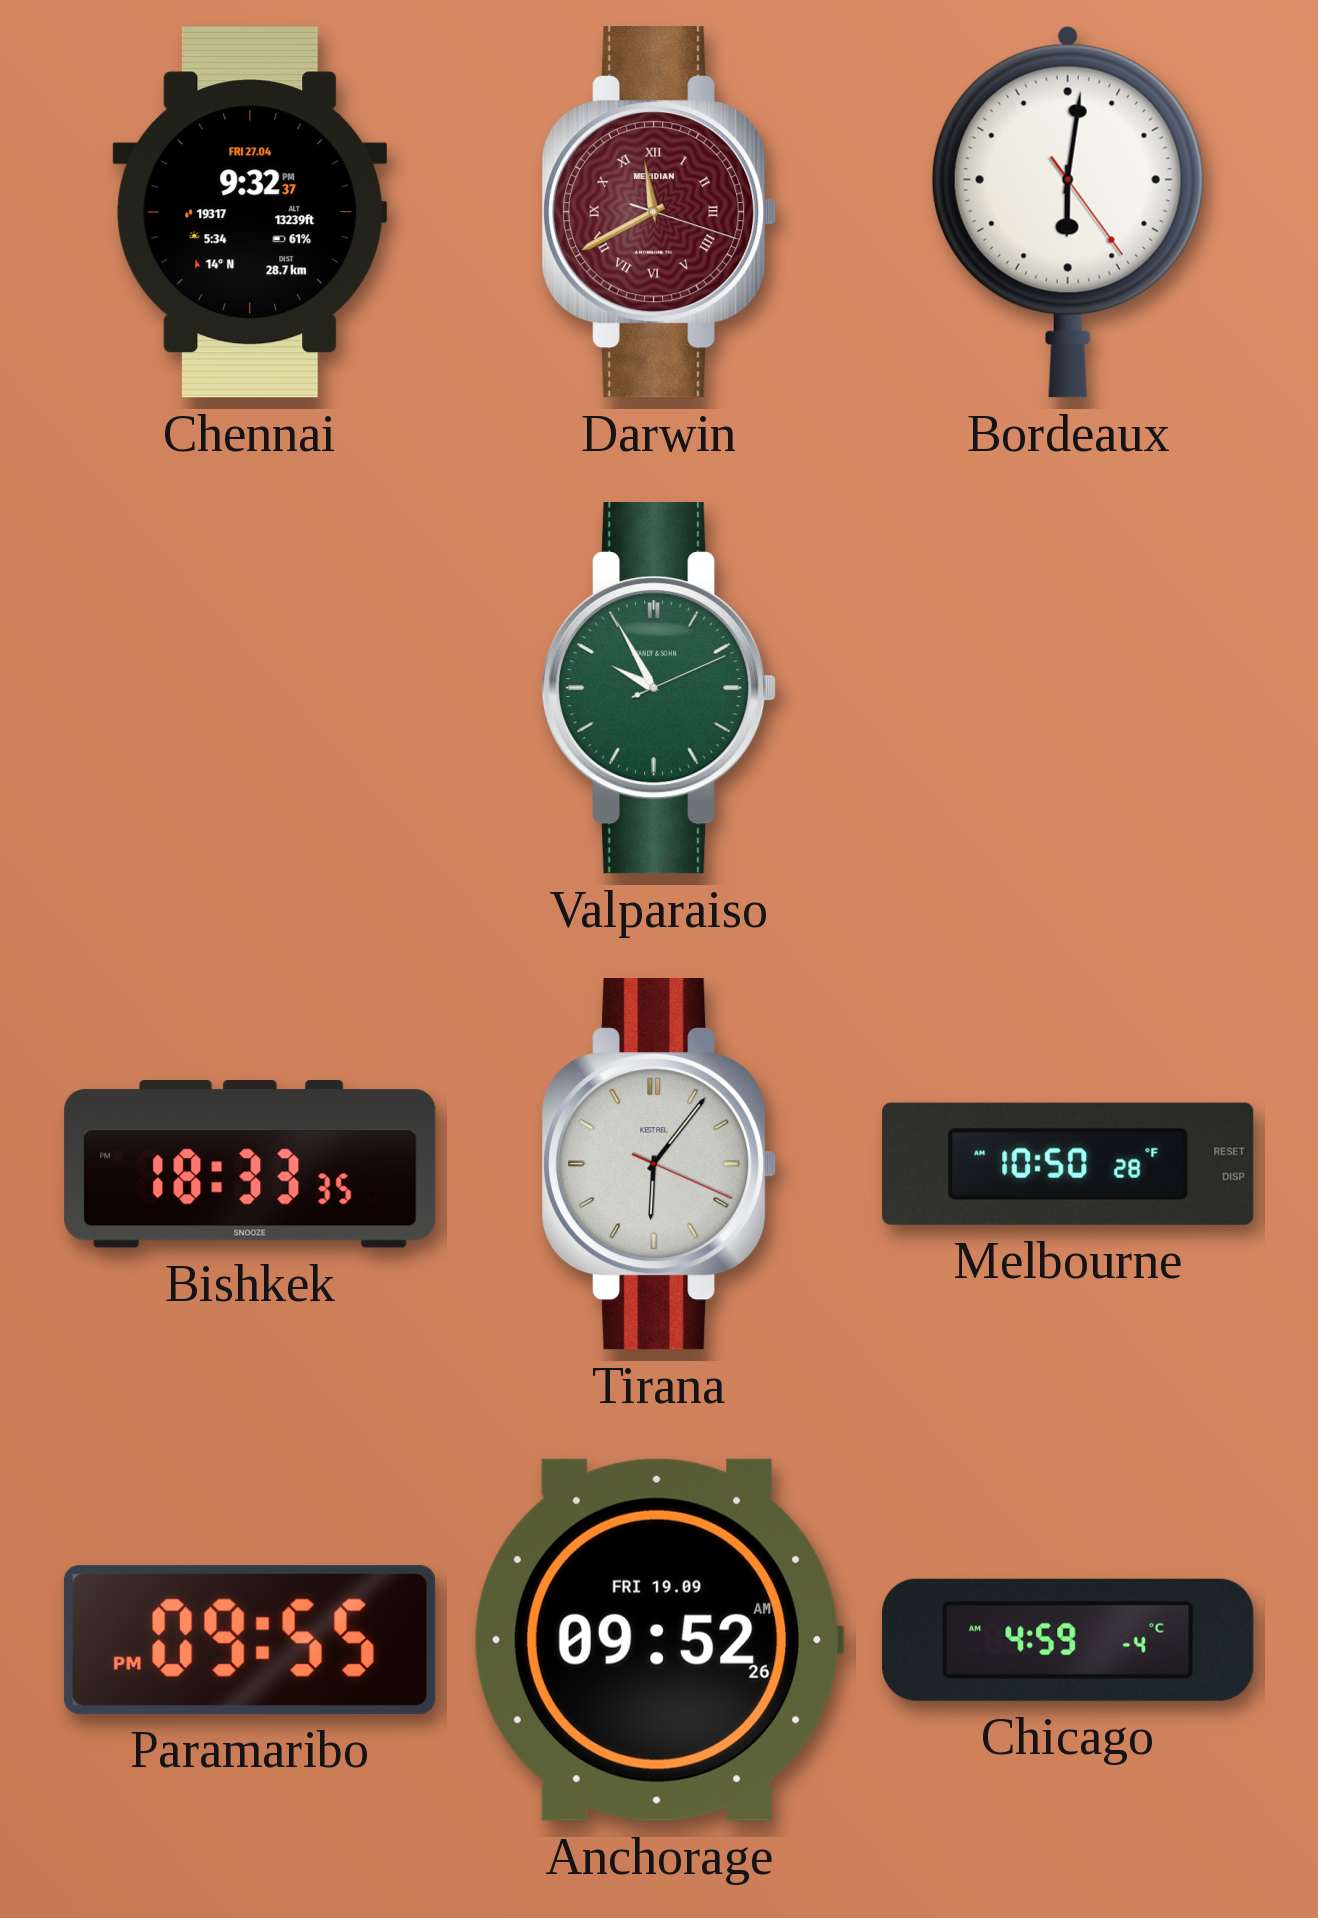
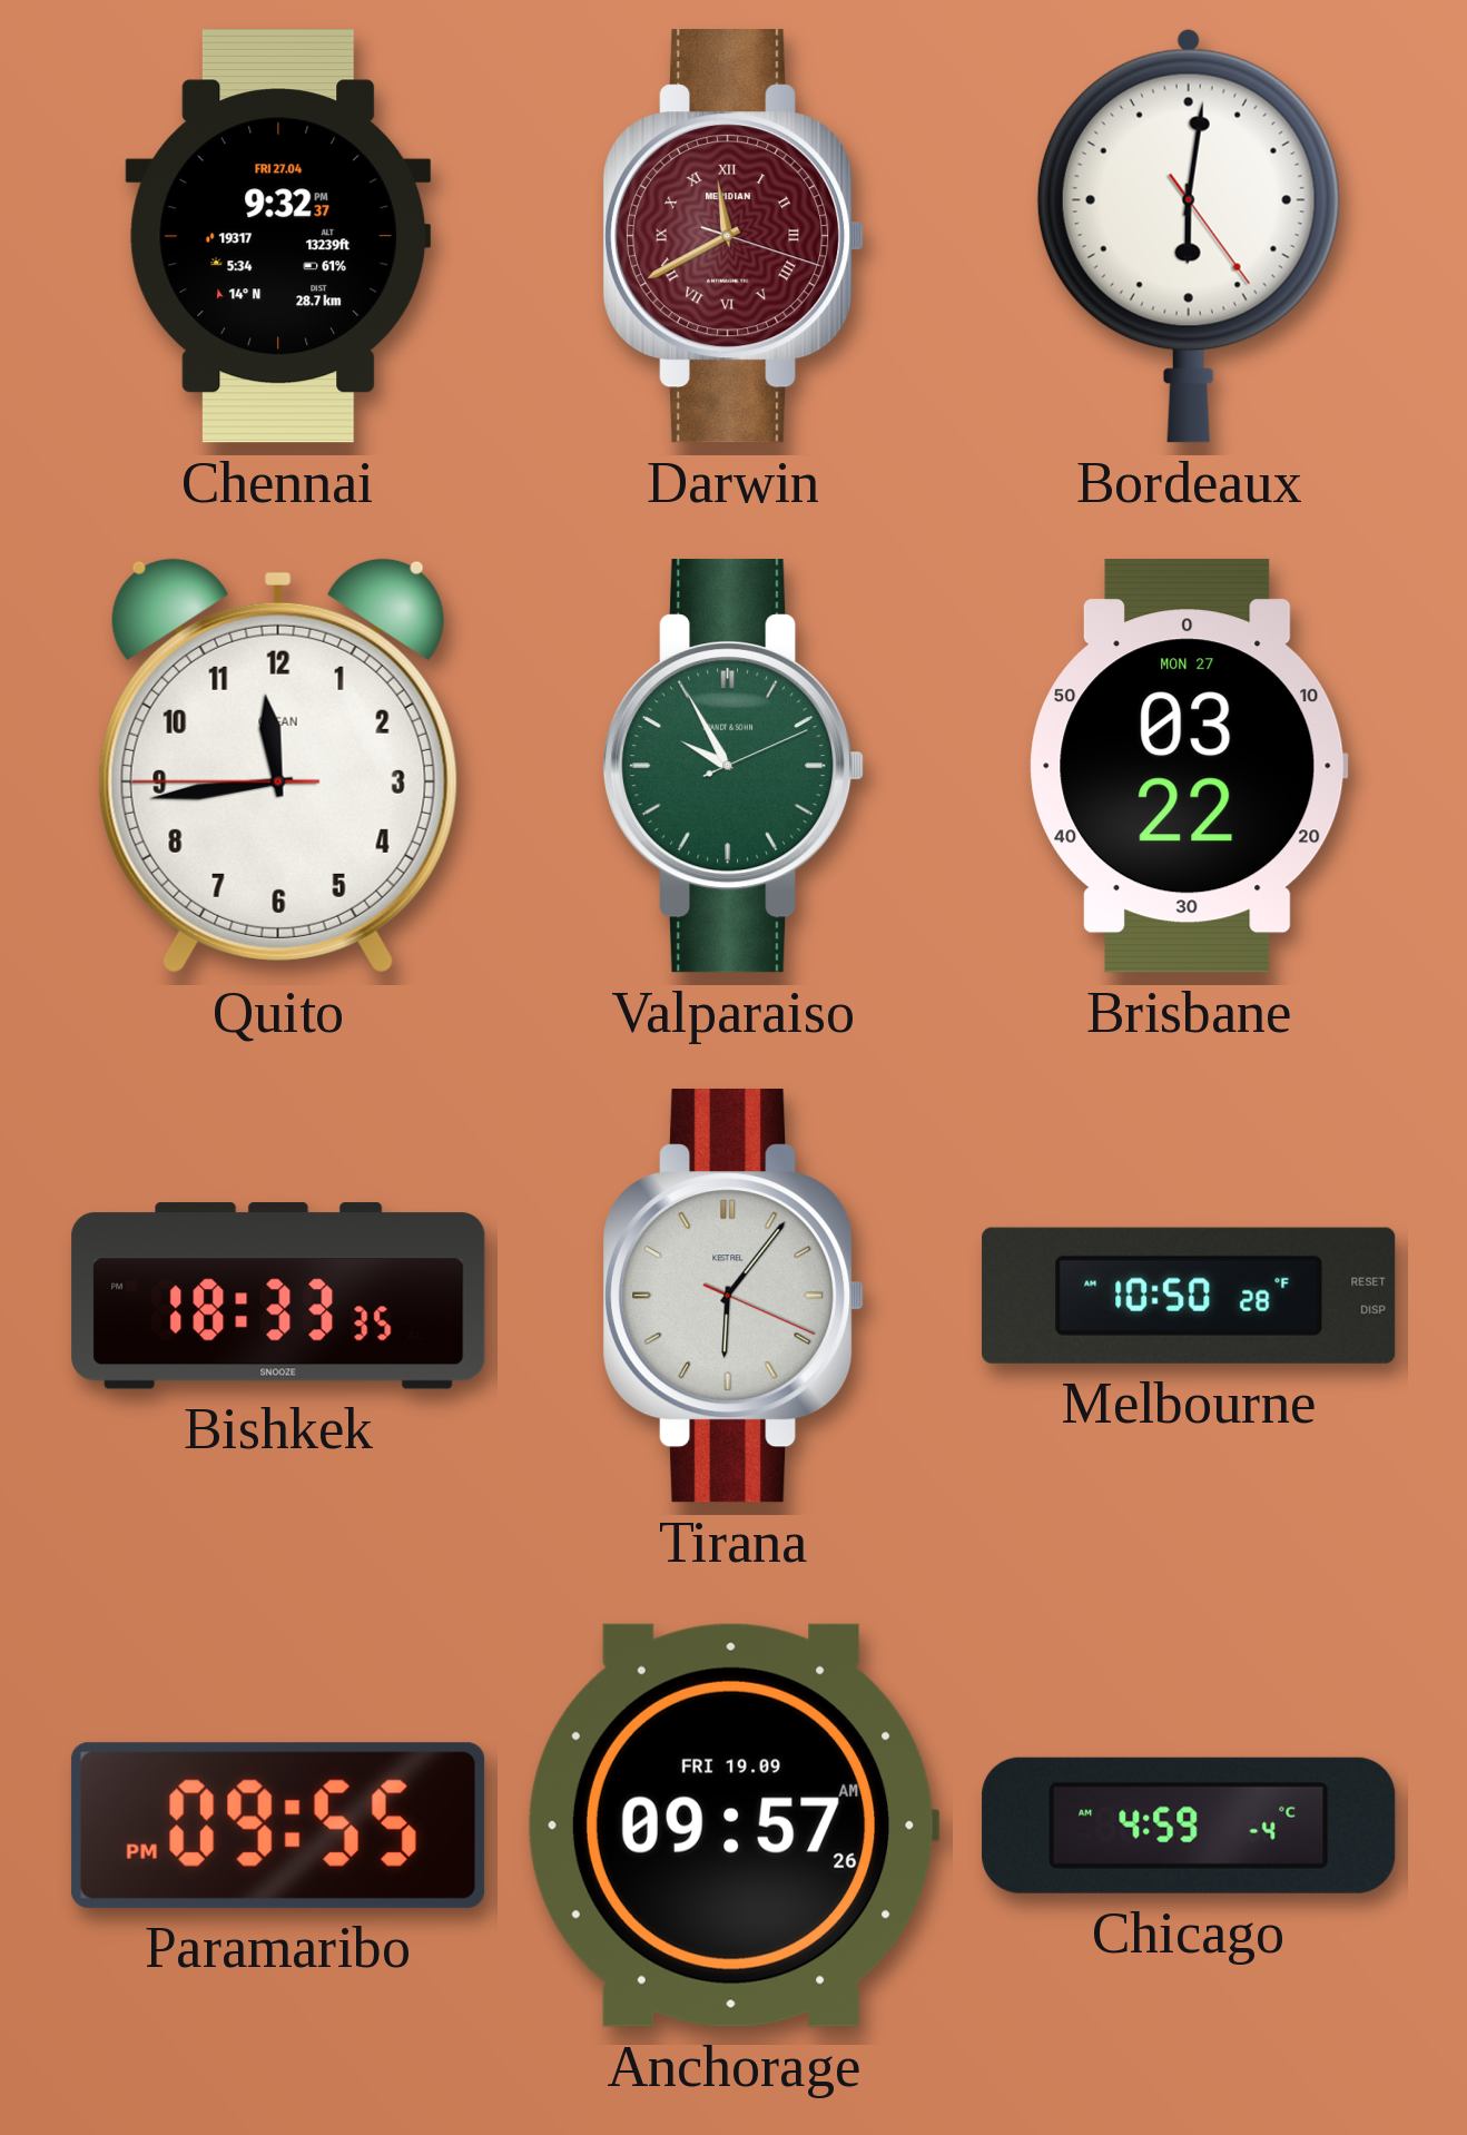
Quito: none -> 11:43
Brisbane: none -> 03:22
Anchorage: 09:52 -> 09:57
